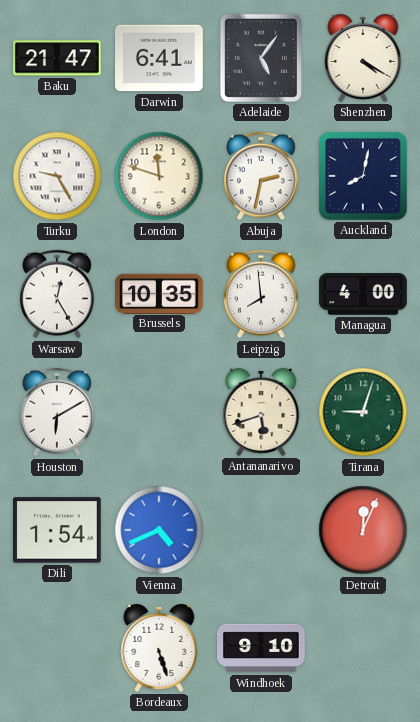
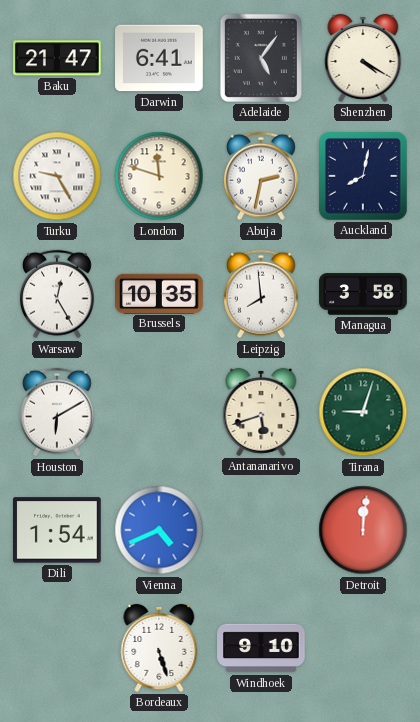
Managua: 4:00 -> 3:58
Detroit: 12:04 -> 12:01
